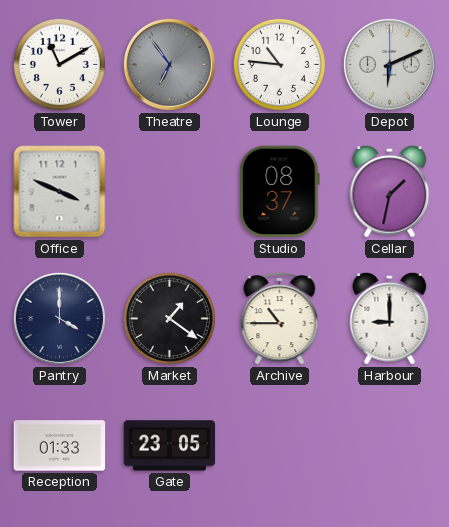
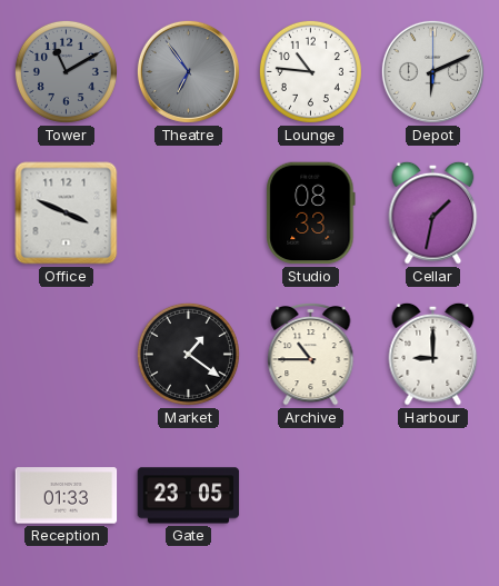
Tower dial: white -> grey
Studio: 08:37 -> 08:33
Pantry: 4:00 -> none
